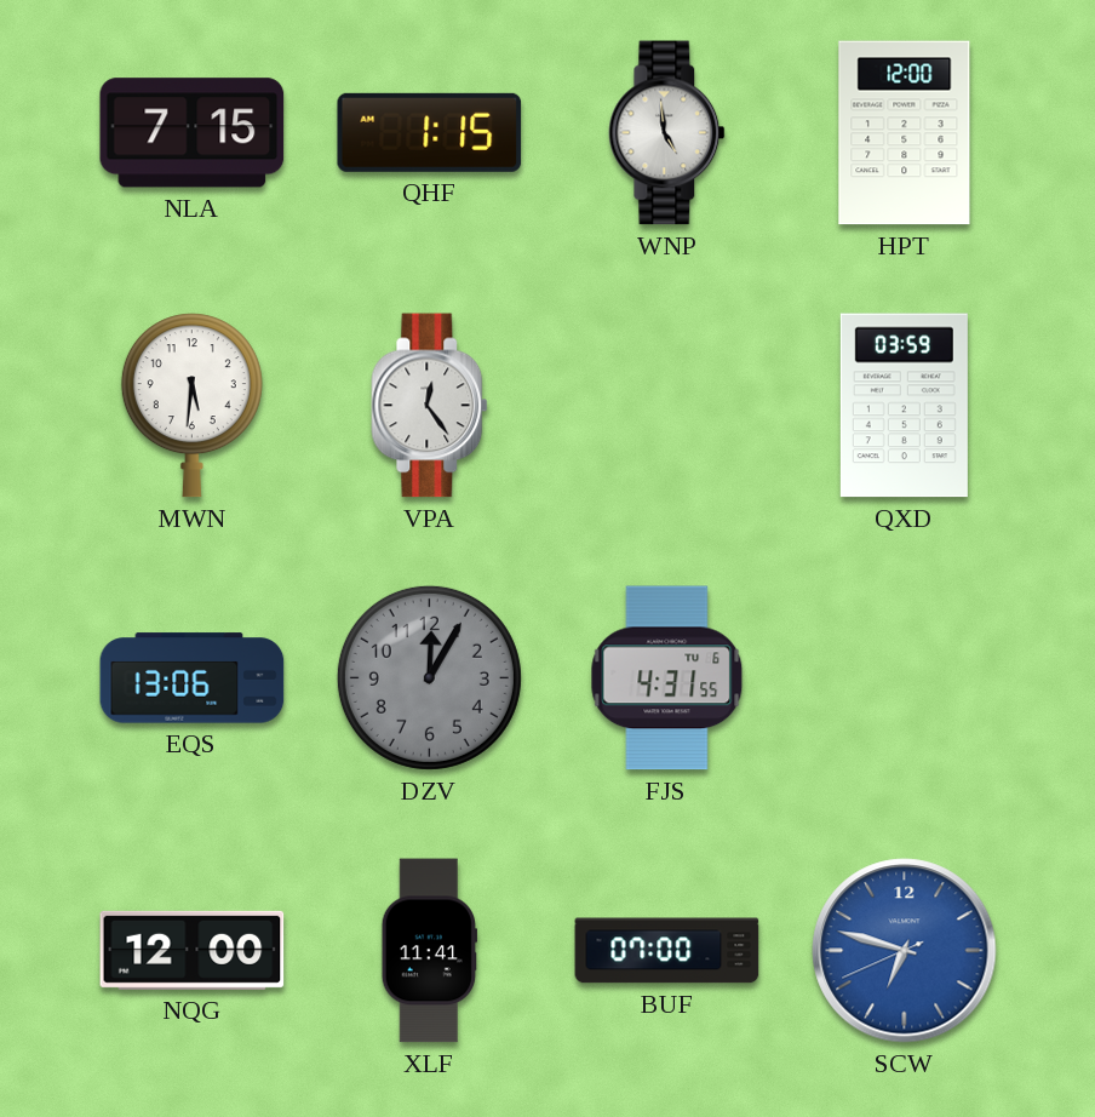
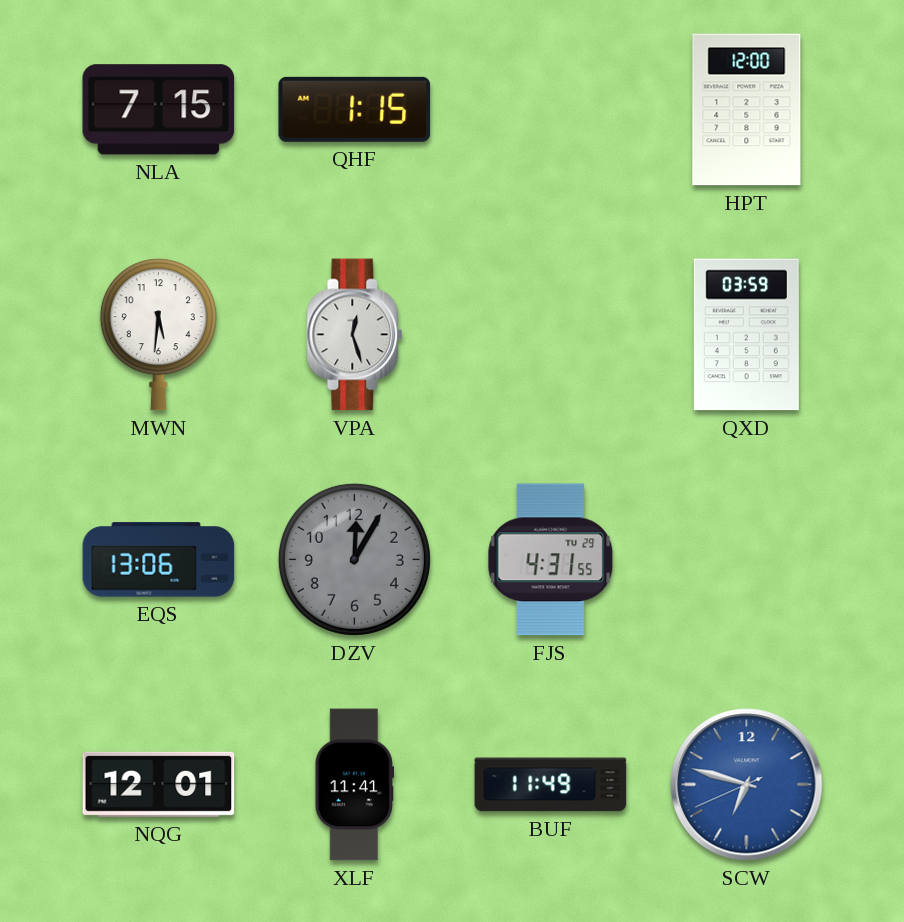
WNP: 4:59 -> none
VPA: 12:24 -> 12:27
FJS date: TU 6 -> TU 29
NQG: 12:00 -> 12:01
BUF: 07:00 -> 11:49
